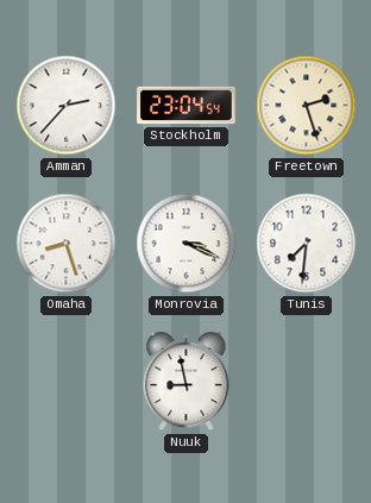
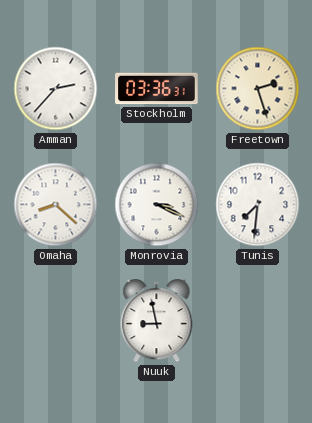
Stockholm: 23:04 -> 03:36
Omaha: 8:27 -> 8:22
